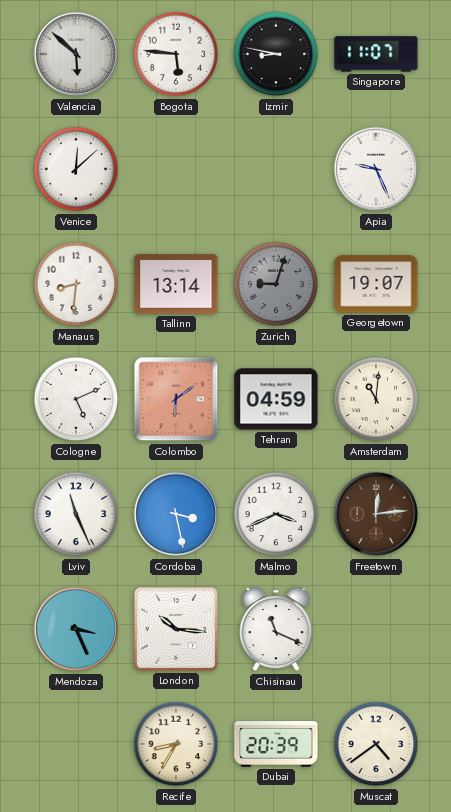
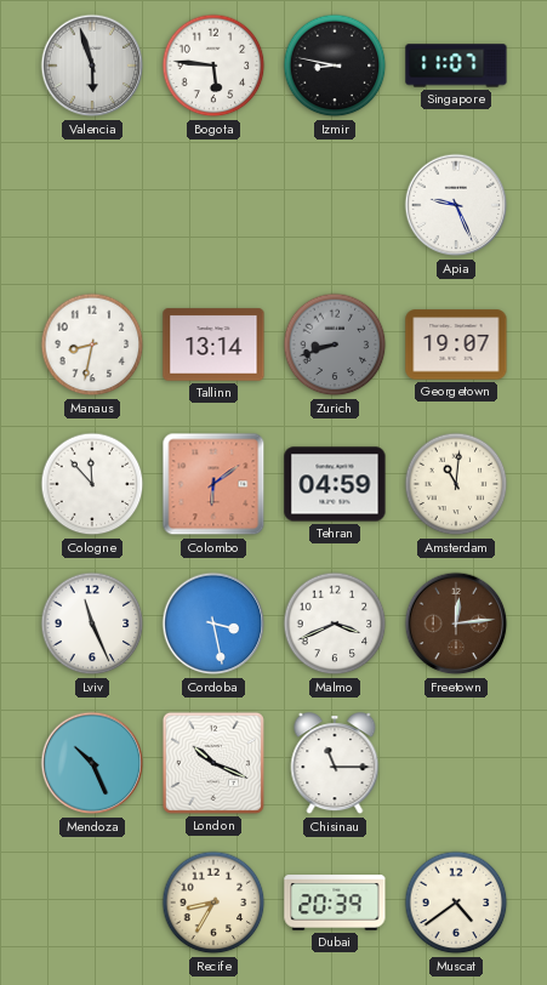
Valencia: 5:52 -> 5:57
Venice: 12:08 -> none
Manaus: 8:31 -> 8:32
Zurich: 9:03 -> 8:42
Cologne: 5:11 -> 11:53
Mendoza: 3:26 -> 10:26
London: 10:16 -> 10:19
Chisinau: 11:19 -> 11:15
